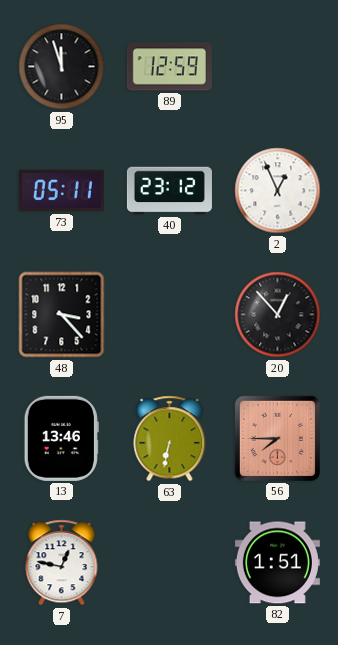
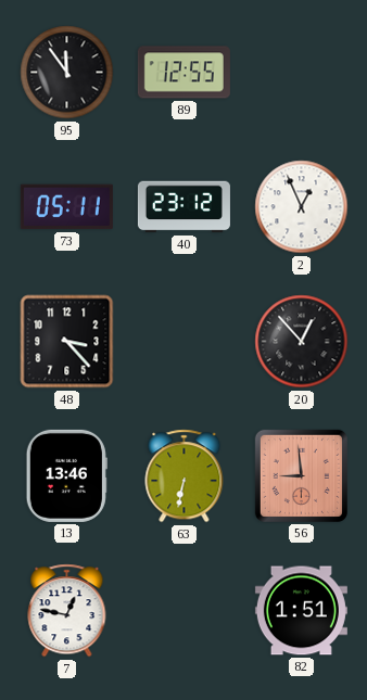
95: 11:57 -> 11:54
89: 12:59 -> 12:55
56: 7:45 -> 8:59
